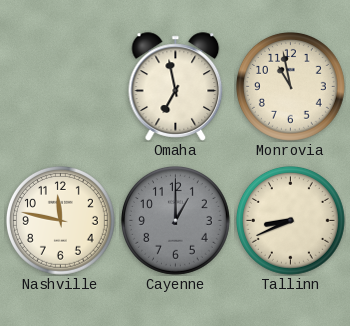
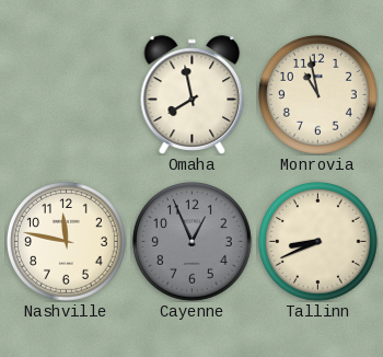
Omaha: 6:58 -> 7:58
Cayenne: 1:00 -> 12:56
